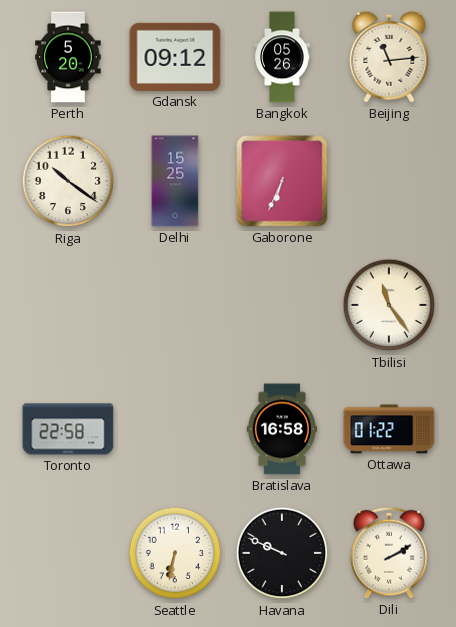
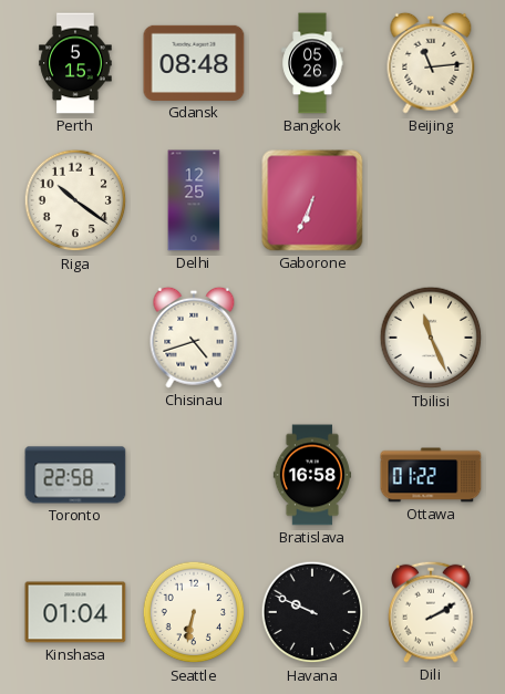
Perth: 5:20 -> 5:15
Gdansk: 09:12 -> 08:48
Delhi: 15:25 -> 12:25
Chisinau: none -> 4:42
Tbilisi: 11:24 -> 11:26
Kinshasa: none -> 01:04
